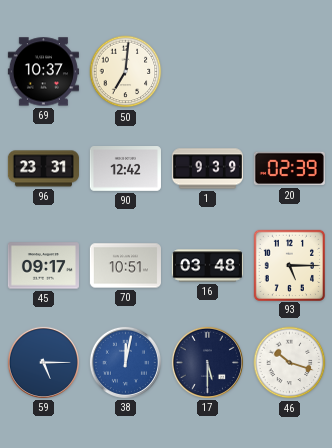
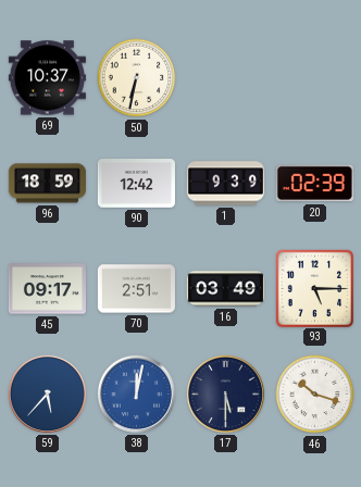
50: 7:01 -> 6:32
96: 23:31 -> 18:59
70: 10:51 -> 2:51
16: 03:48 -> 03:49
59: 5:15 -> 5:37
